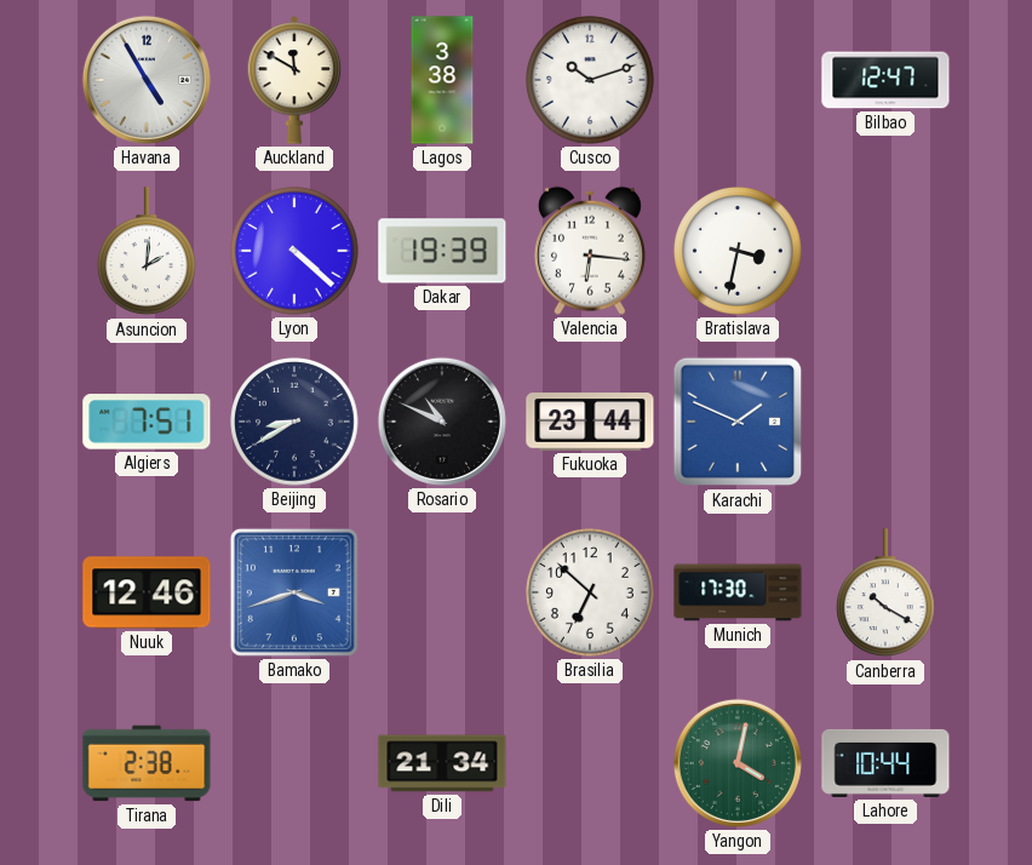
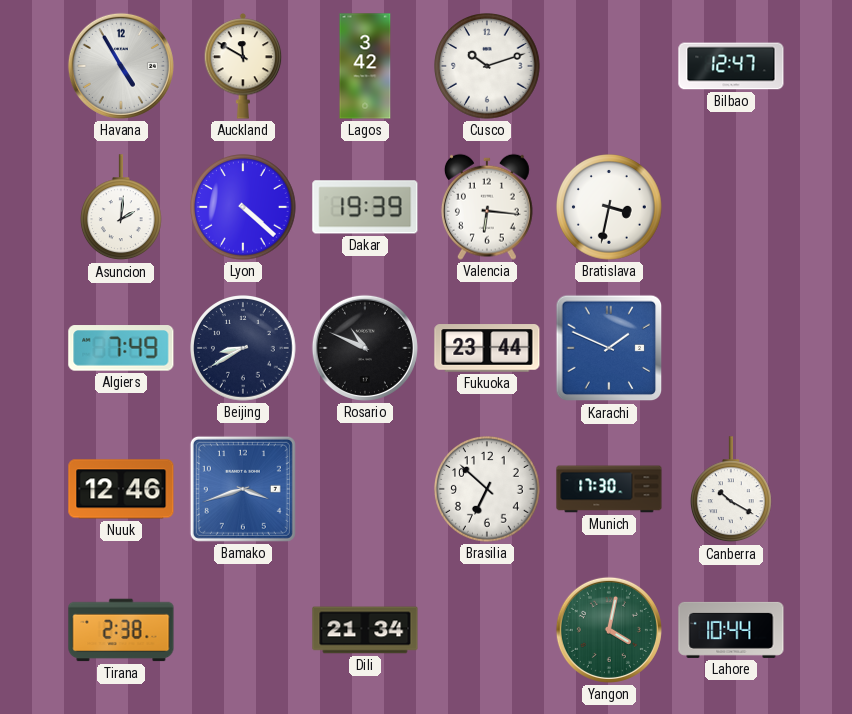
Lagos: 3:38 -> 3:42
Algiers: 7:51 -> 7:49
